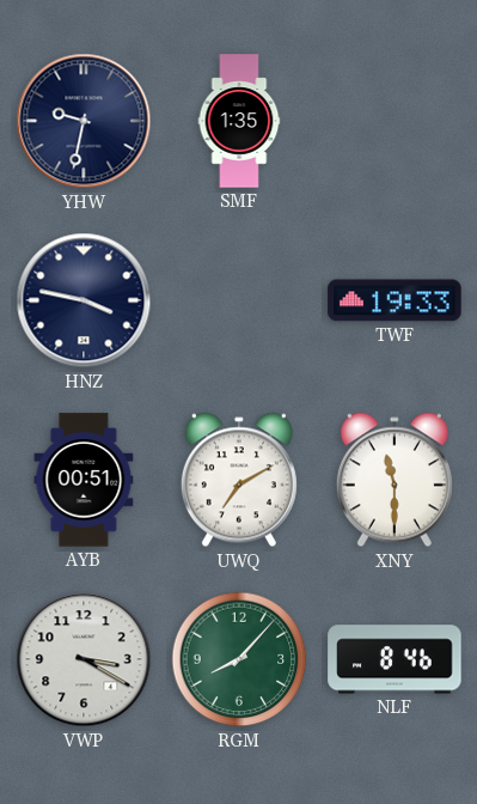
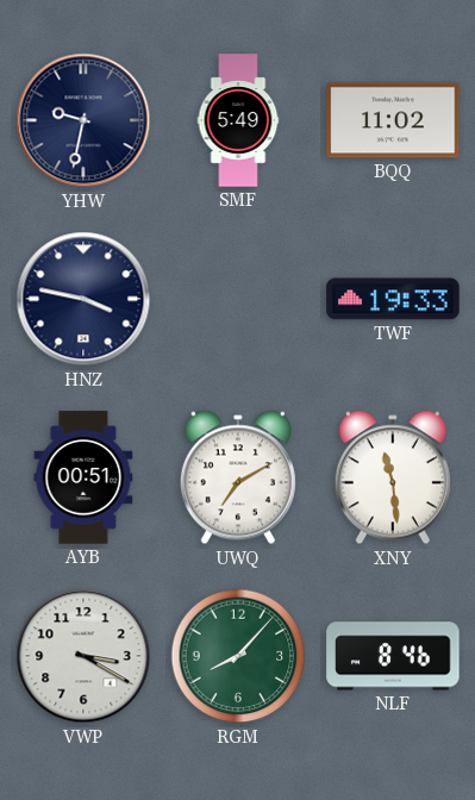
SMF: 1:35 -> 5:49
BQQ: none -> 11:02
XNY: 11:30 -> 11:29
